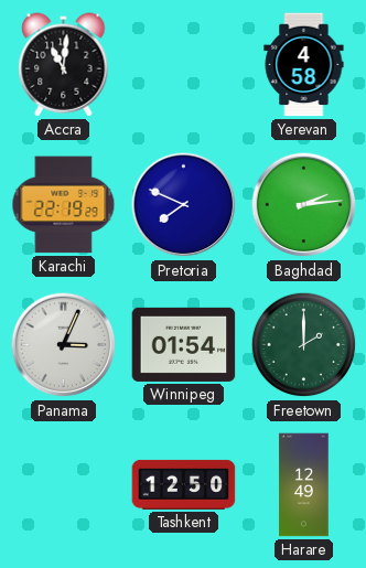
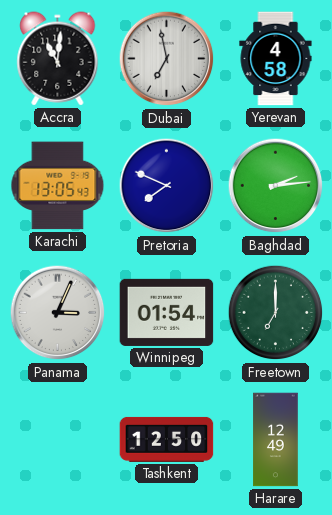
Dubai: none -> 6:58
Karachi: 22:19 -> 13:05
Freetown: 2:00 -> 7:00
